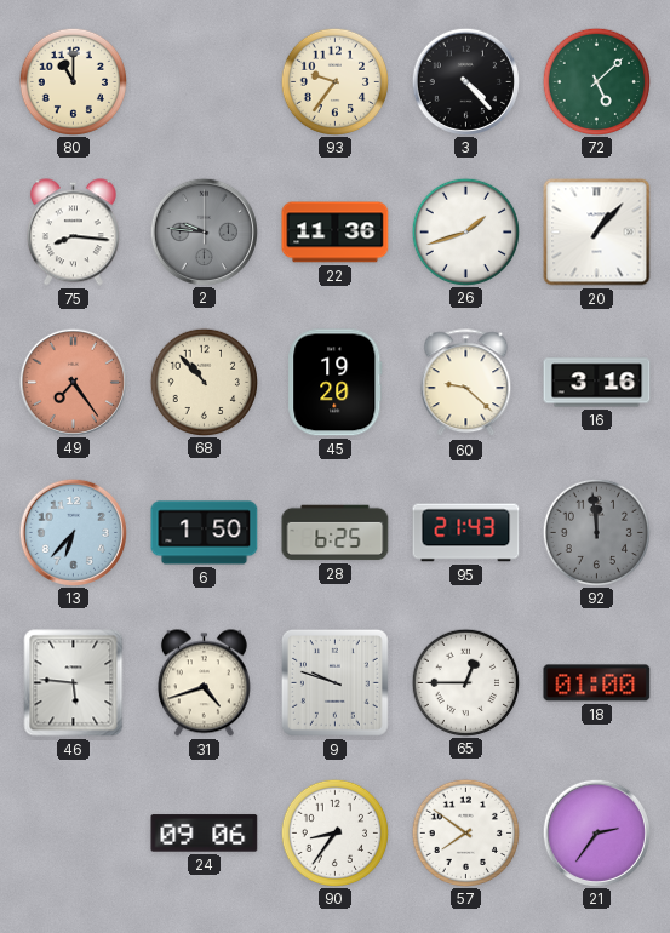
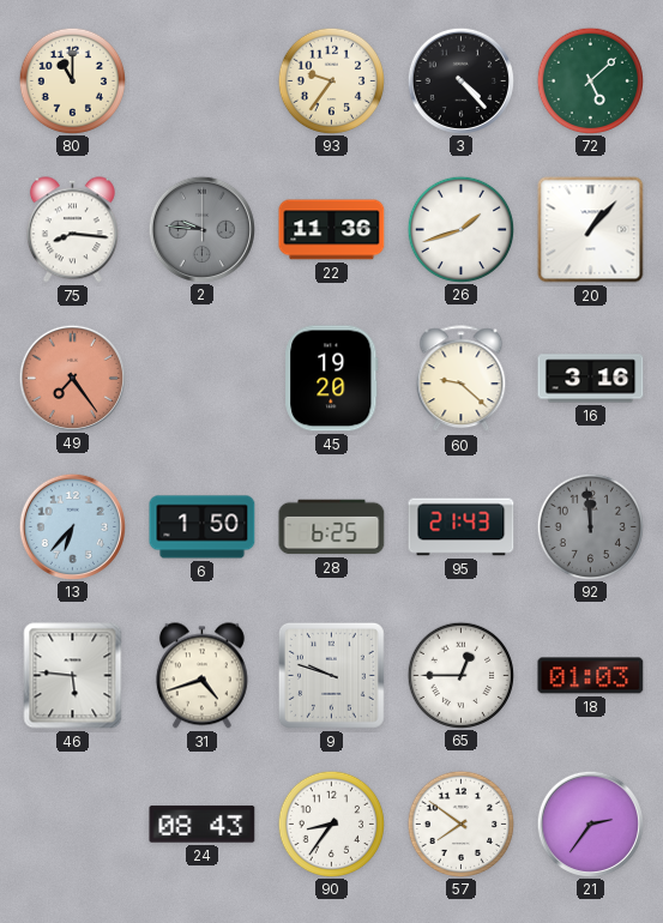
68: 10:53 -> none
18: 01:00 -> 01:03
24: 09:06 -> 08:43
